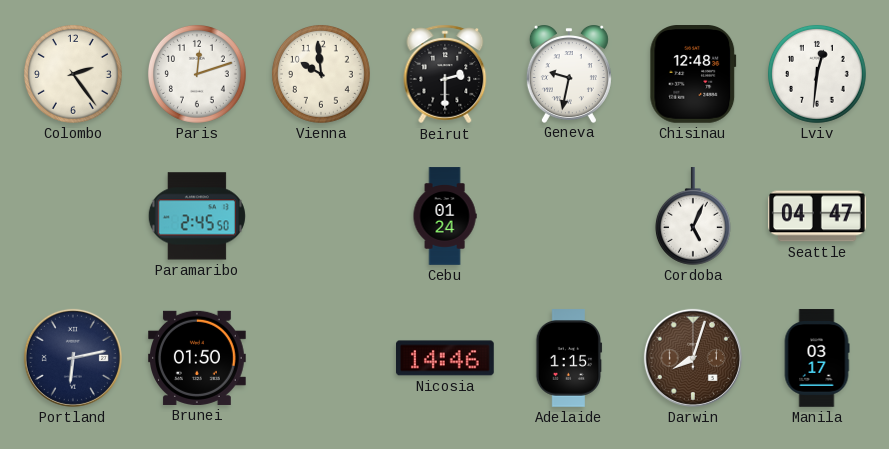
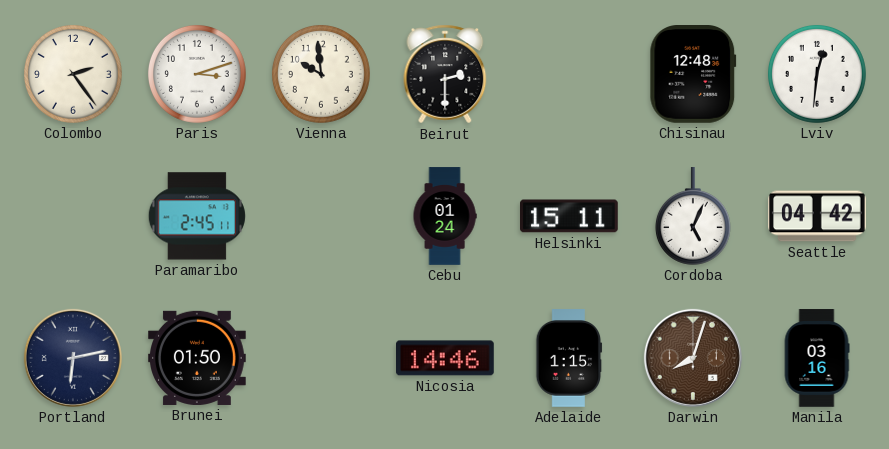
Paris: 12:12 -> 3:12
Geneva: 9:32 -> none
Paramaribo: 2:45:50 -> 2:45:11
Helsinki: none -> 15:11
Seattle: 04:47 -> 04:42
Manila: 03:17 -> 03:16
